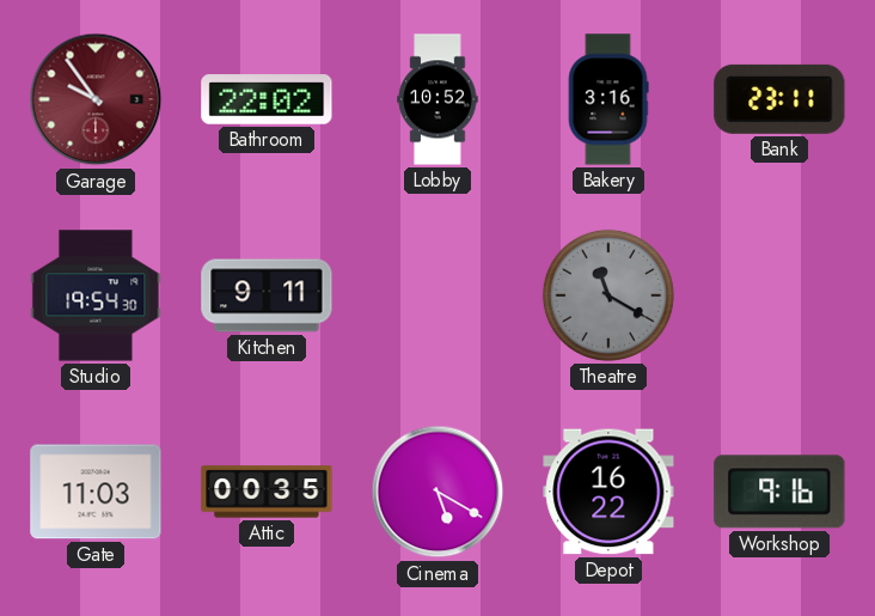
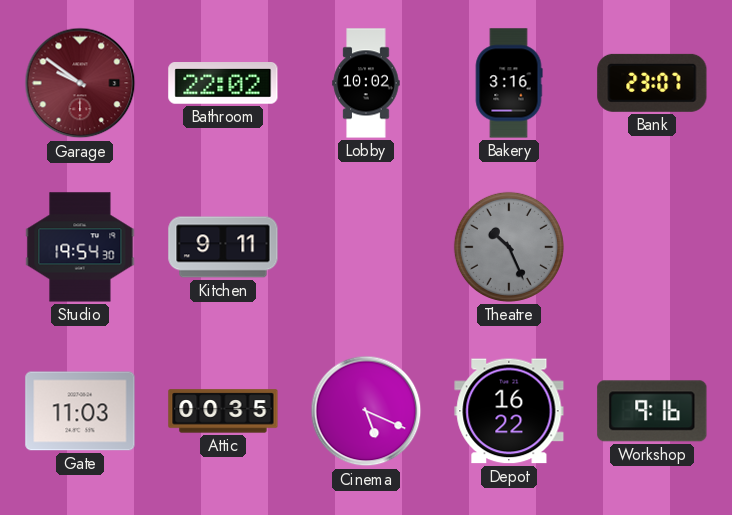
Garage: 9:54 -> 9:51
Lobby: 10:52 -> 10:02
Bank: 23:11 -> 23:07
Theatre: 11:20 -> 10:26
Cinema: 5:20 -> 5:19
